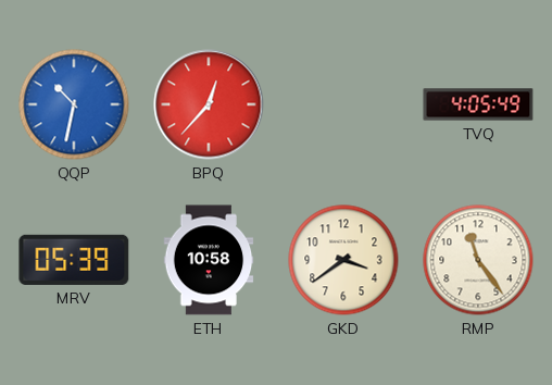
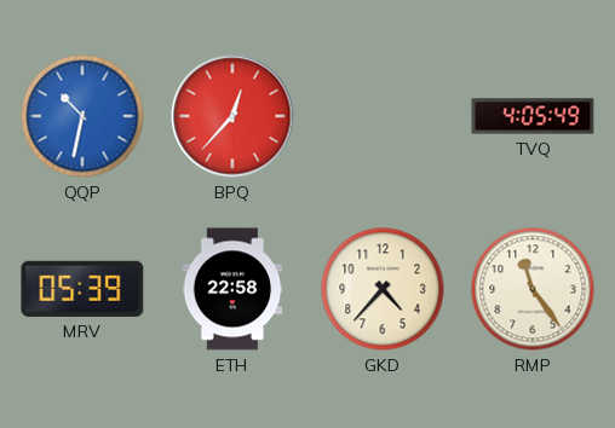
ETH: 10:58 -> 22:58
GKD: 3:39 -> 4:37
